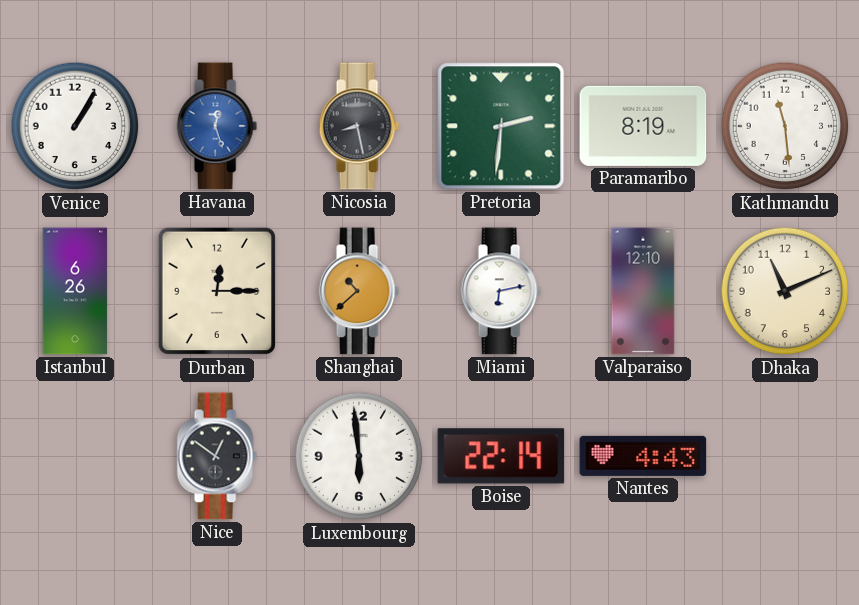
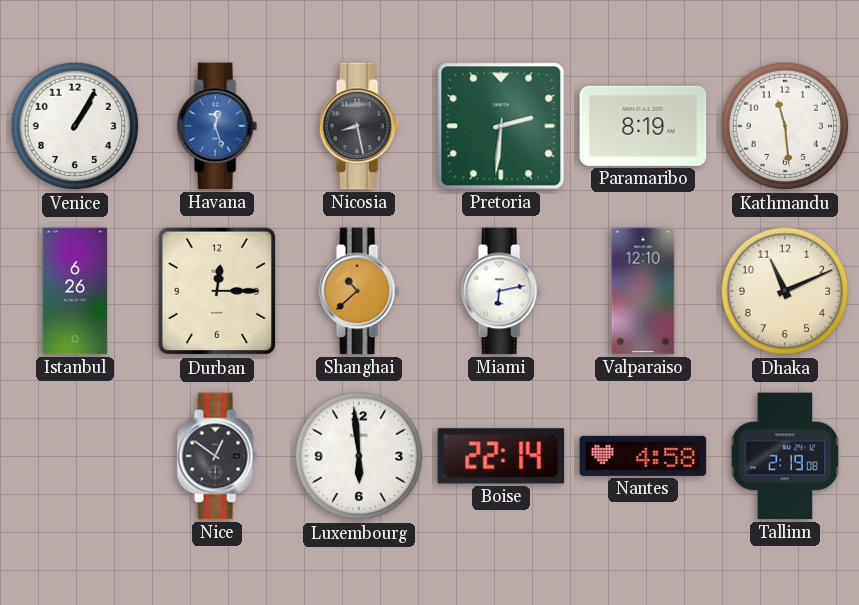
Nantes: 4:43 -> 4:58
Tallinn: none -> 2:19
